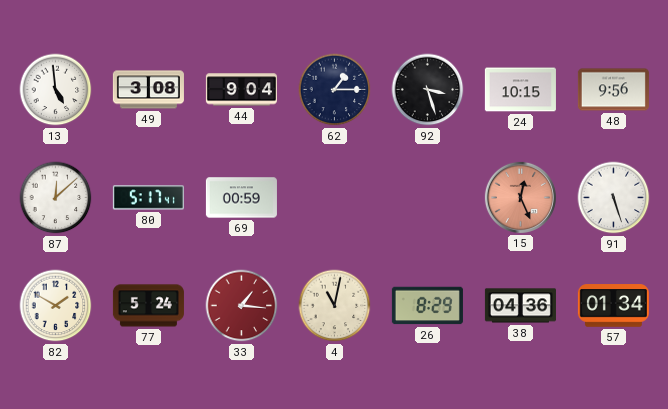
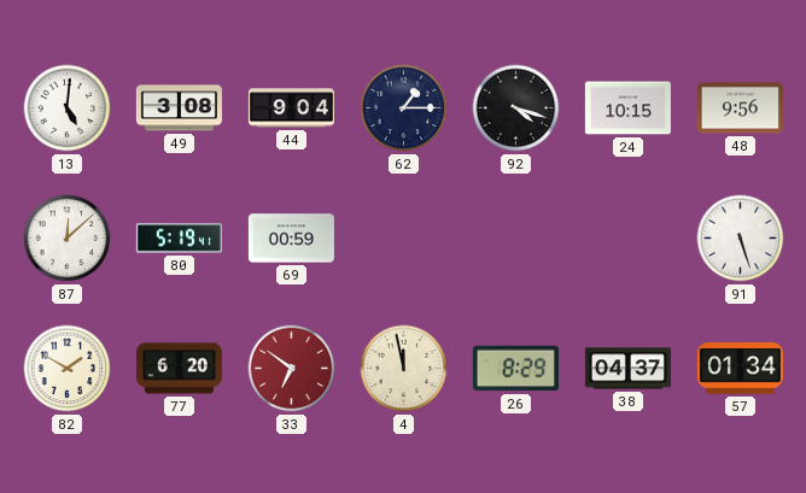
13: 4:59 -> 5:01
92: 3:27 -> 4:18
80: 5:17 -> 5:19
15: 12:26 -> none
77: 5:24 -> 6:20
33: 1:16 -> 6:51
4: 11:02 -> 11:58
38: 04:36 -> 04:37
